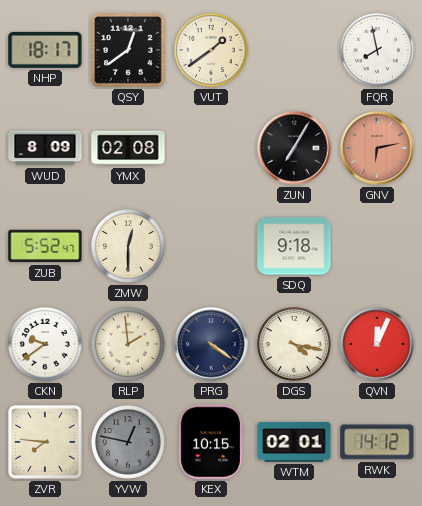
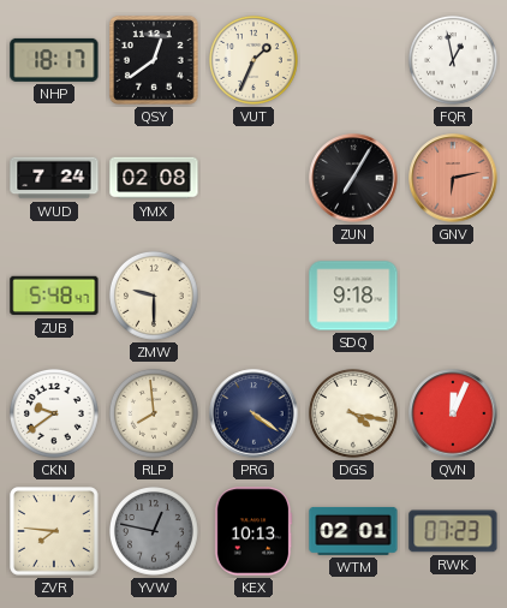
VUT: 1:39 -> 1:34
FQR: 7:58 -> 12:58
WUD: 8:09 -> 7:24
ZUB: 5:52 -> 5:48
ZMW: 12:30 -> 9:30
RLP: 1:59 -> 7:59
KEX: 10:15 -> 10:13
RWK: 14:12 -> 07:23
